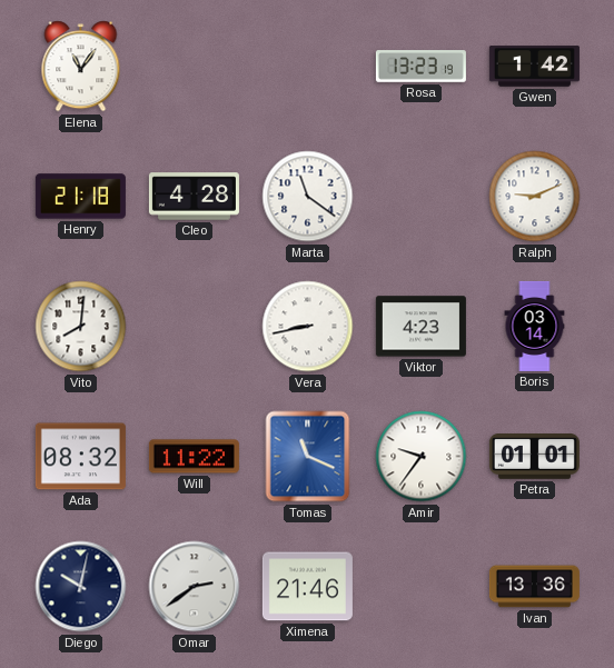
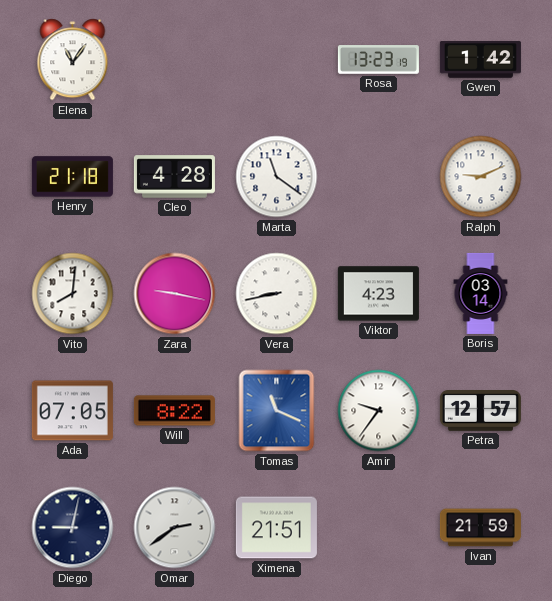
Zara: none -> 9:17
Ada: 08:32 -> 07:05
Will: 11:22 -> 8:22
Petra: 01:01 -> 12:57
Diego: 10:02 -> 9:02
Ximena: 21:46 -> 21:51
Ivan: 13:36 -> 21:59
